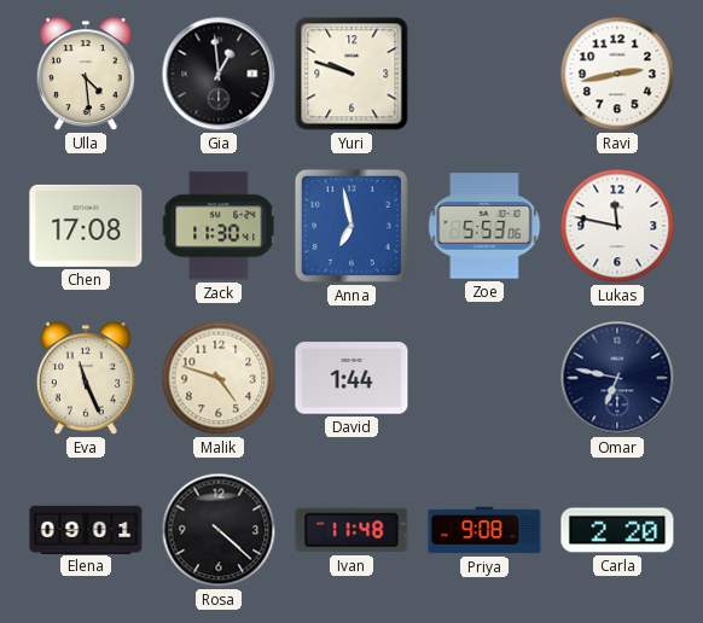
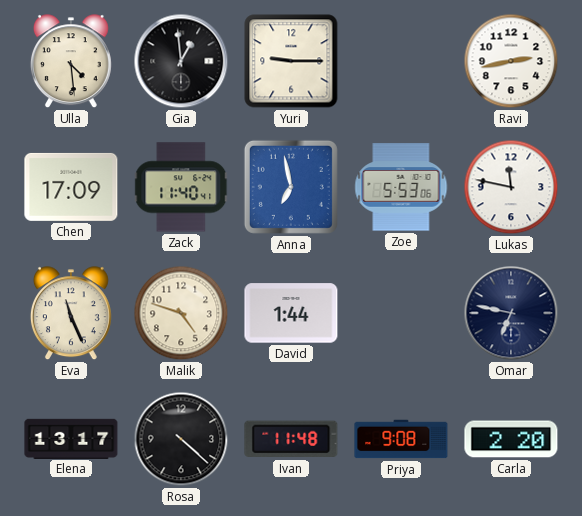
Yuri: 9:48 -> 9:15
Chen: 17:08 -> 17:09
Zack: 11:30 -> 11:40
Elena: 09:01 -> 13:17
